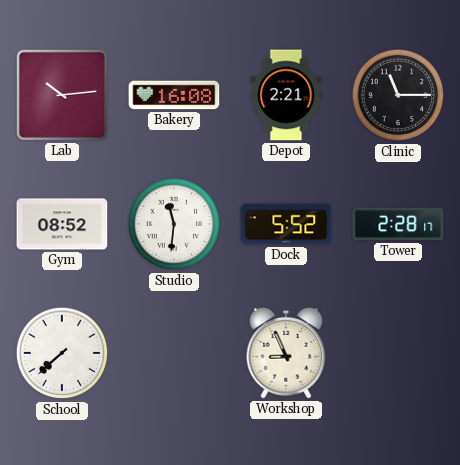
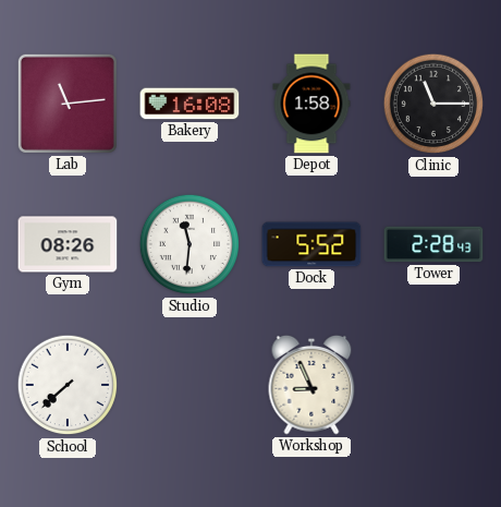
Lab: 10:14 -> 11:14
Depot: 2:21 -> 1:58
Gym: 08:52 -> 08:26
Tower: 2:28:17 -> 2:28:43
